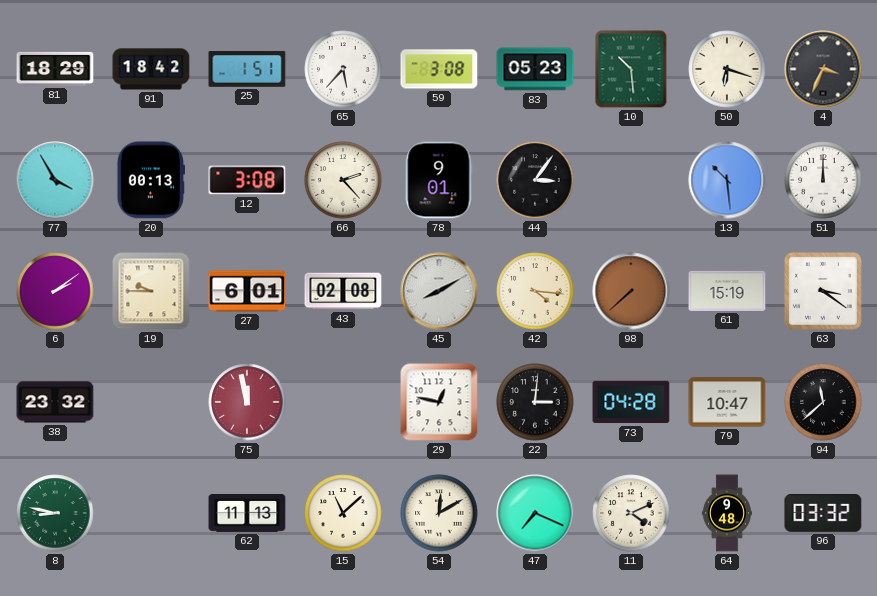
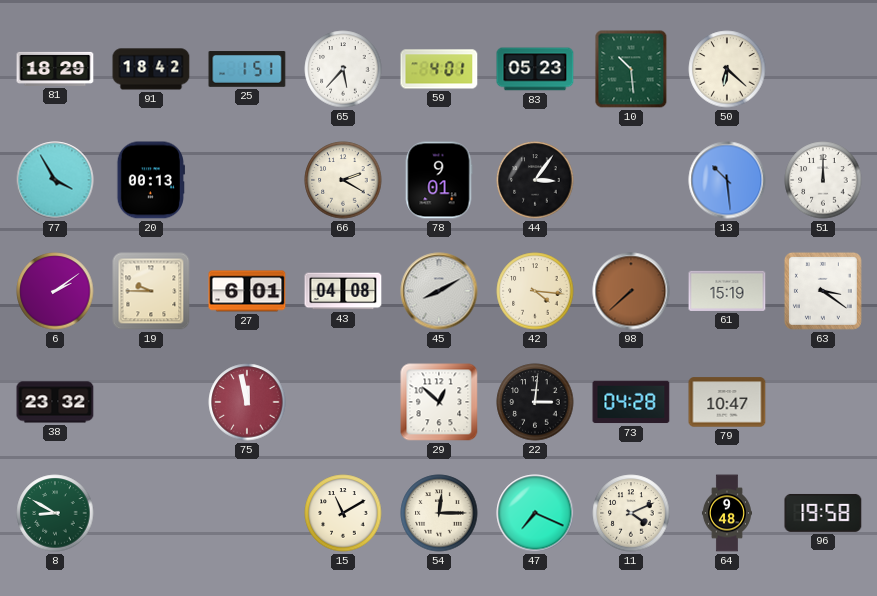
59: 3:08 -> 4:01
50: 6:18 -> 6:22
4: 3:34 -> none
12: 3:08 -> none
66: 2:23 -> 2:20
43: 02:08 -> 04:08
29: 12:47 -> 12:52
94: 11:38 -> none
8: 8:47 -> 8:50
62: 11:13 -> none
15: 11:08 -> 11:10
54: 12:10 -> 12:15
96: 03:32 -> 19:58
